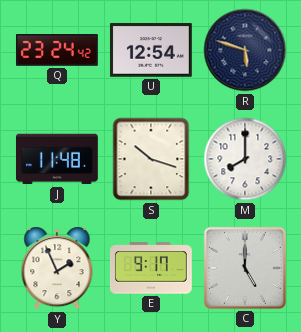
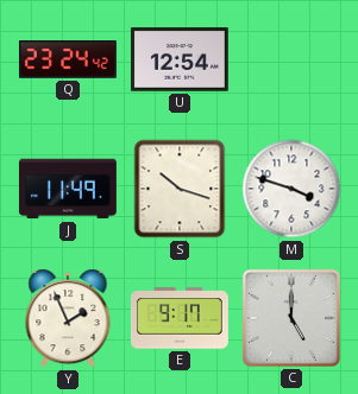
R: 5:48 -> none
J: 11:48 -> 11:49
M: 8:00 -> 3:48
